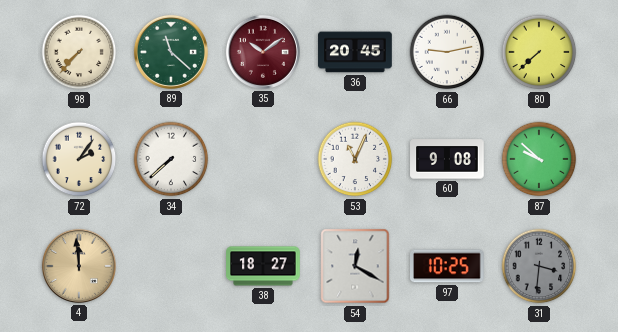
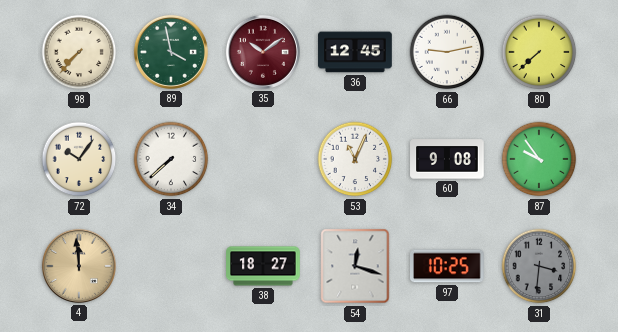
89: 11:22 -> 3:58
36: 20:45 -> 12:45
72: 2:06 -> 10:06
87: 9:52 -> 9:54
54: 12:20 -> 12:18
